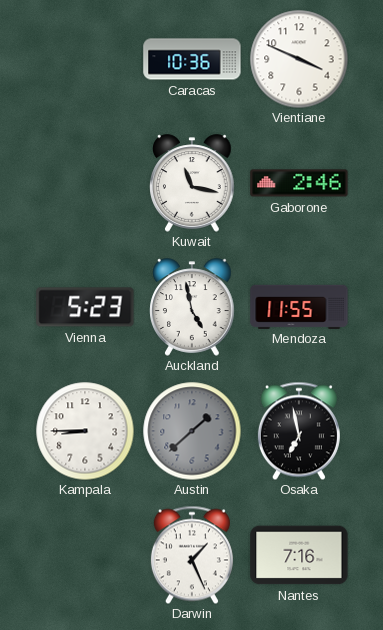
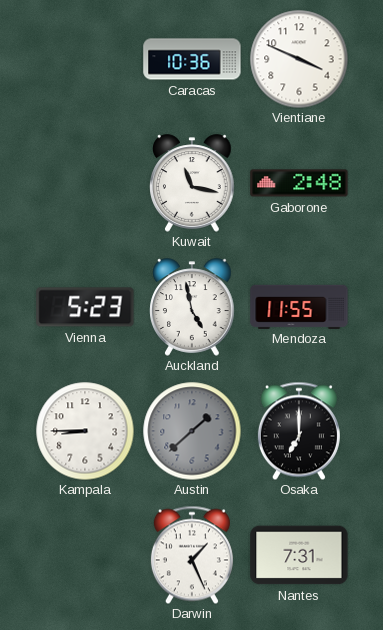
Gaborone: 2:46 -> 2:48
Osaka: 6:58 -> 7:00
Nantes: 7:16 -> 7:31
